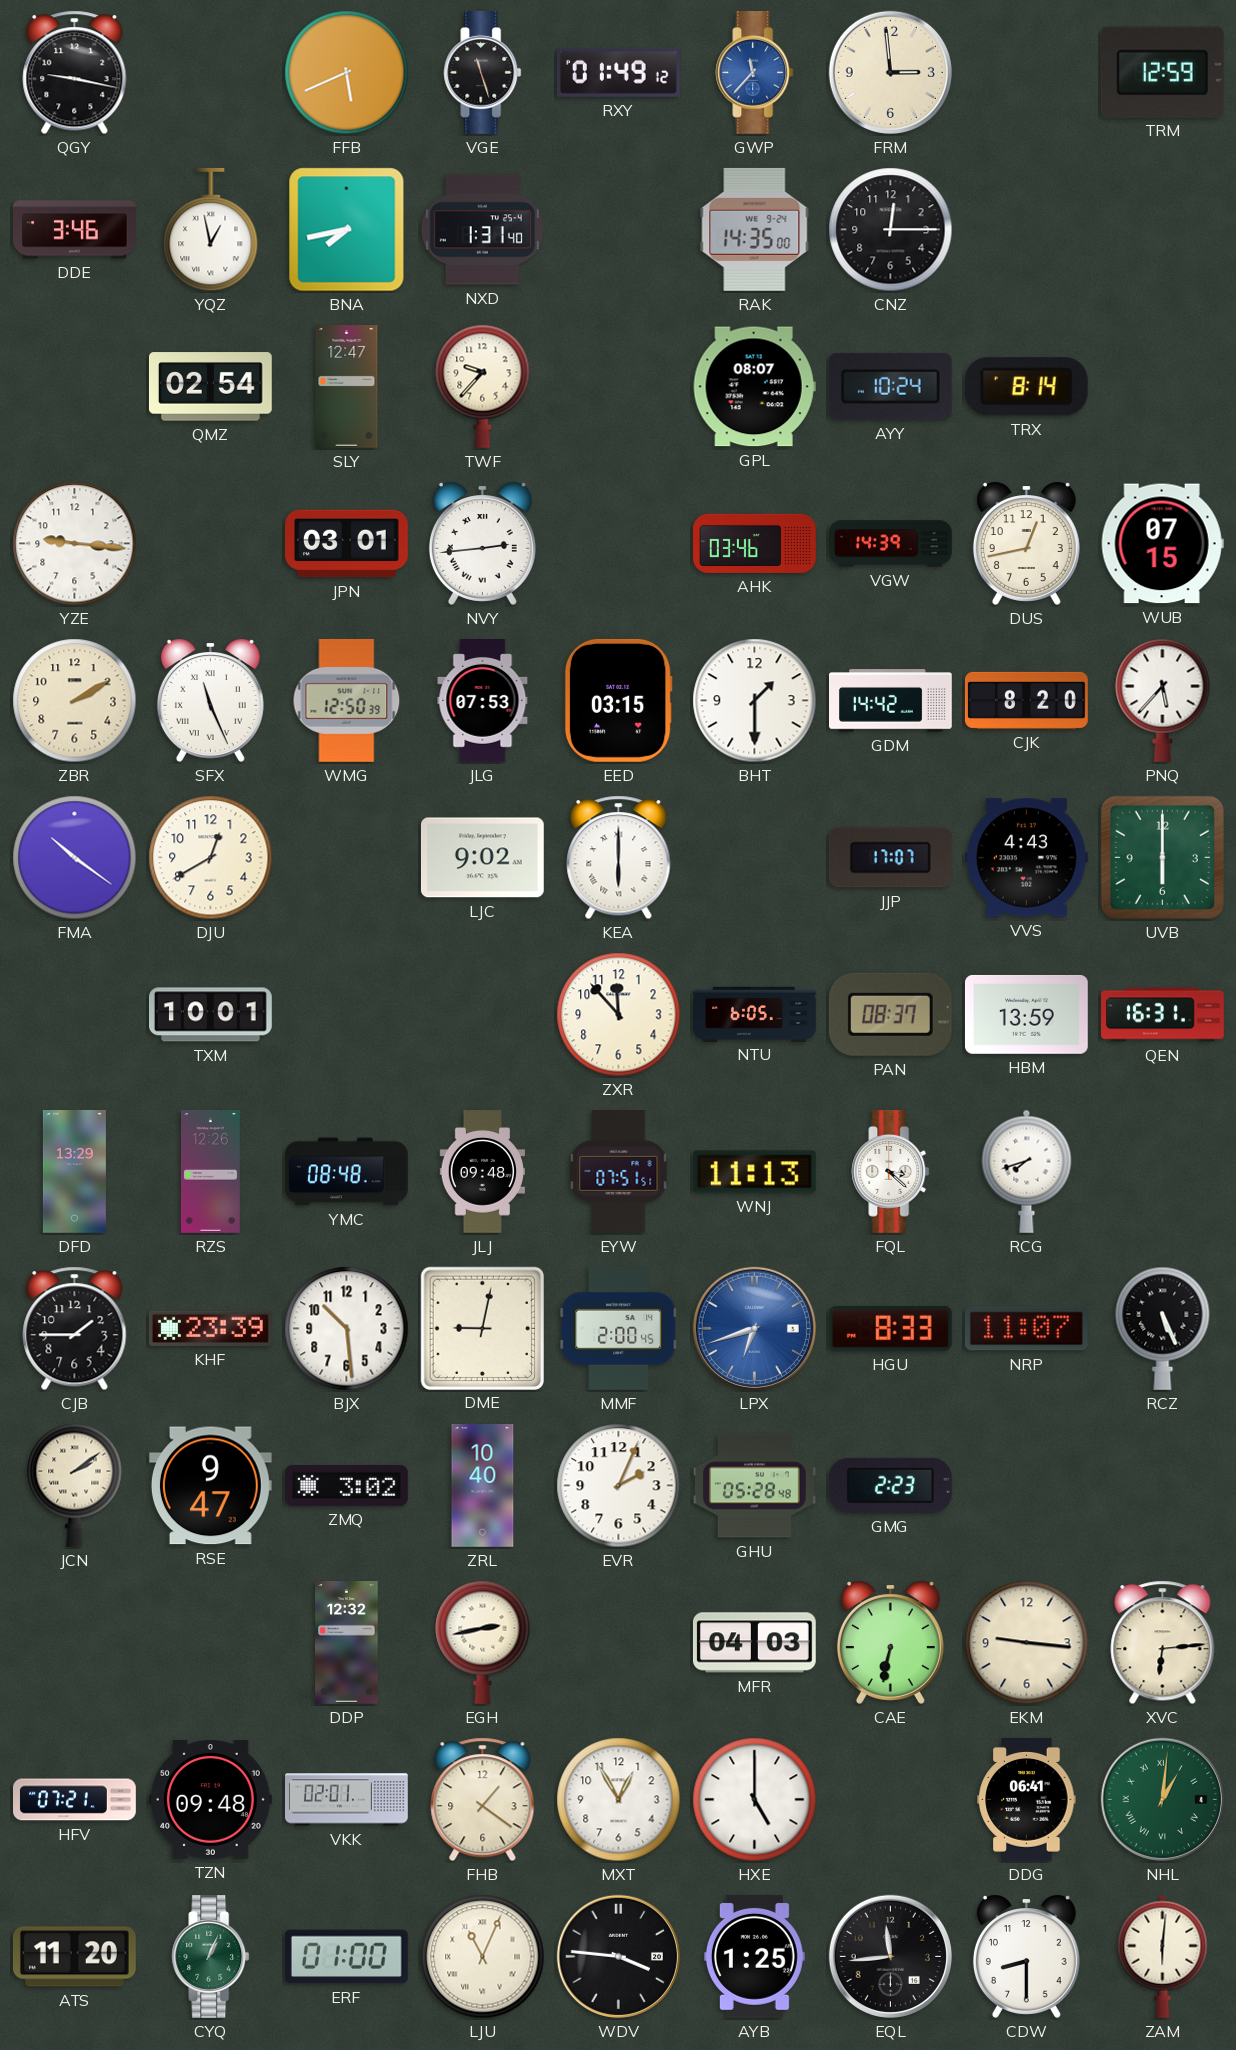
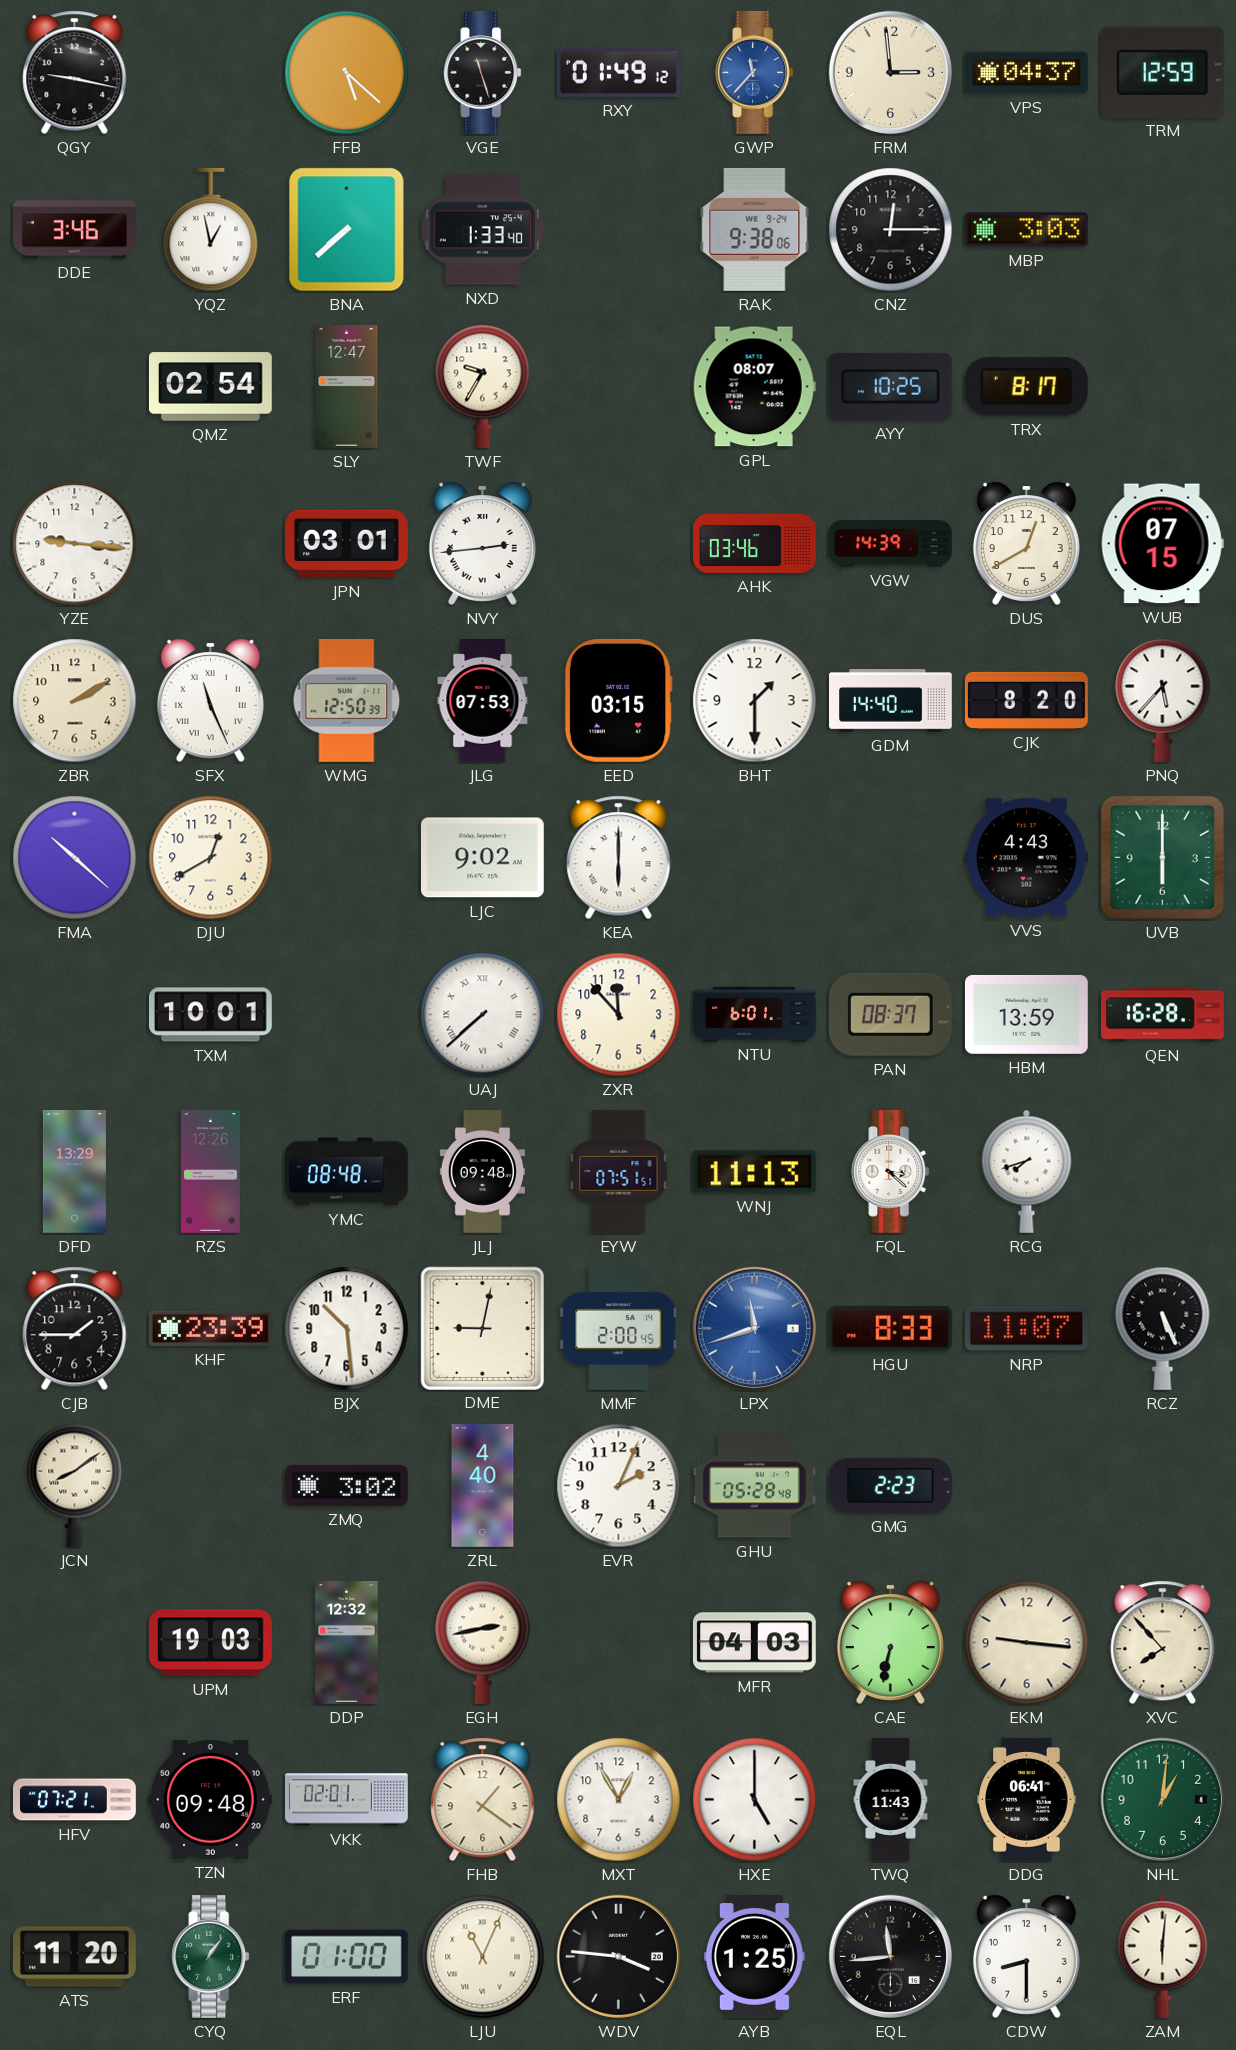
FFB: 5:41 -> 5:22
VPS: none -> 04:37
BNA: 7:43 -> 7:38
NXD: 1:31 -> 1:33
RAK: 14:35 -> 9:38
MBP: none -> 3:03
TWF: 9:37 -> 9:35
AYY: 10:24 -> 10:25
TRX: 8:14 -> 8:17
DUS: 12:43 -> 12:40
GDM: 14:42 -> 14:40
FMA: 10:21 -> 10:22
JJP: 17:07 -> none
UAJ: none -> 7:38
NTU: 6:05 -> 6:01
QEN: 16:31 -> 16:28
LPX: 6:42 -> 11:42
JCN: 2:09 -> 8:09
RSE: 9:47 -> none
ZRL: 10:40 -> 4:40
UPM: none -> 19:03
XVC: 6:14 -> 7:53
TWQ: none -> 11:43
NHL numerals: Roman -> Arabic
CYQ: 1:04 -> 1:06
